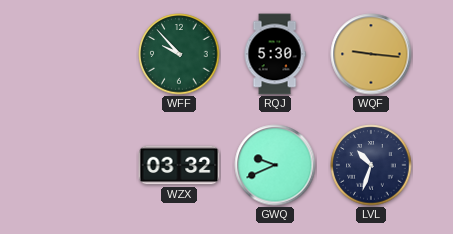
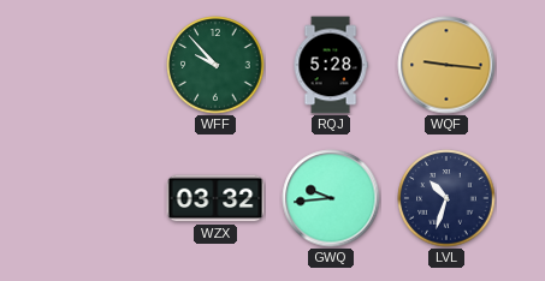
RQJ: 5:30 -> 5:28
GWQ: 9:41 -> 9:44
